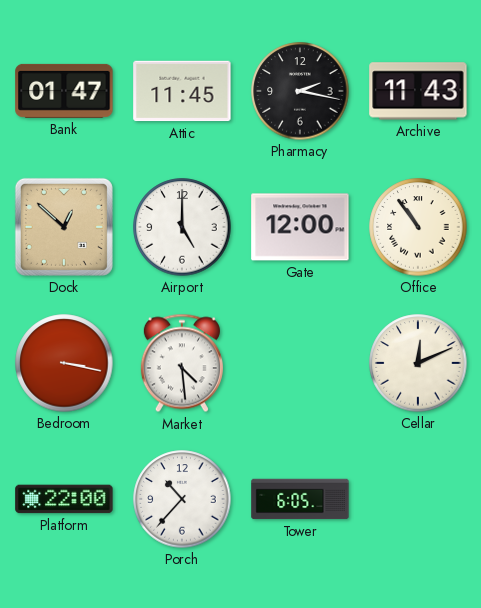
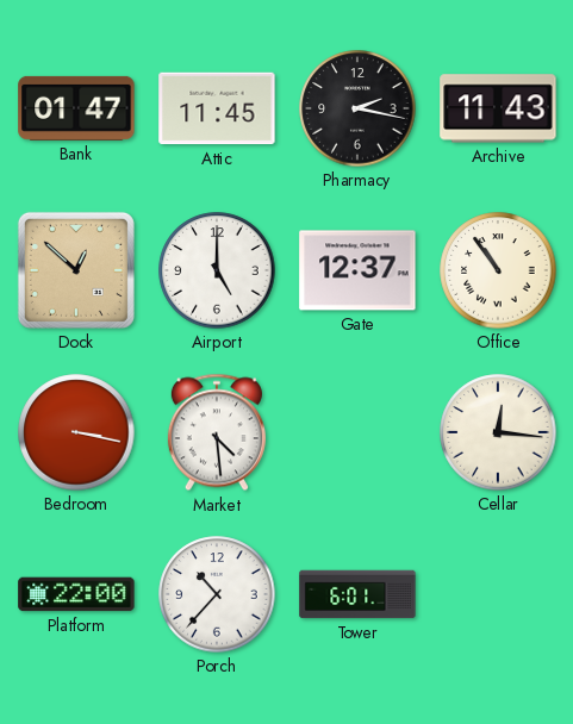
Gate: 12:00 -> 12:37
Cellar: 12:11 -> 12:16
Tower: 6:05 -> 6:01
